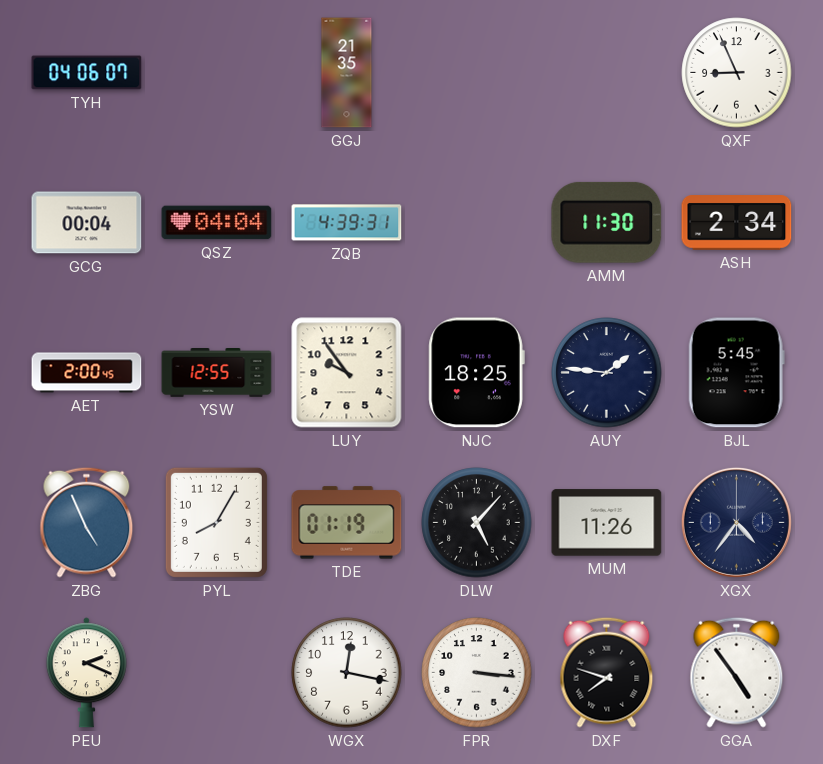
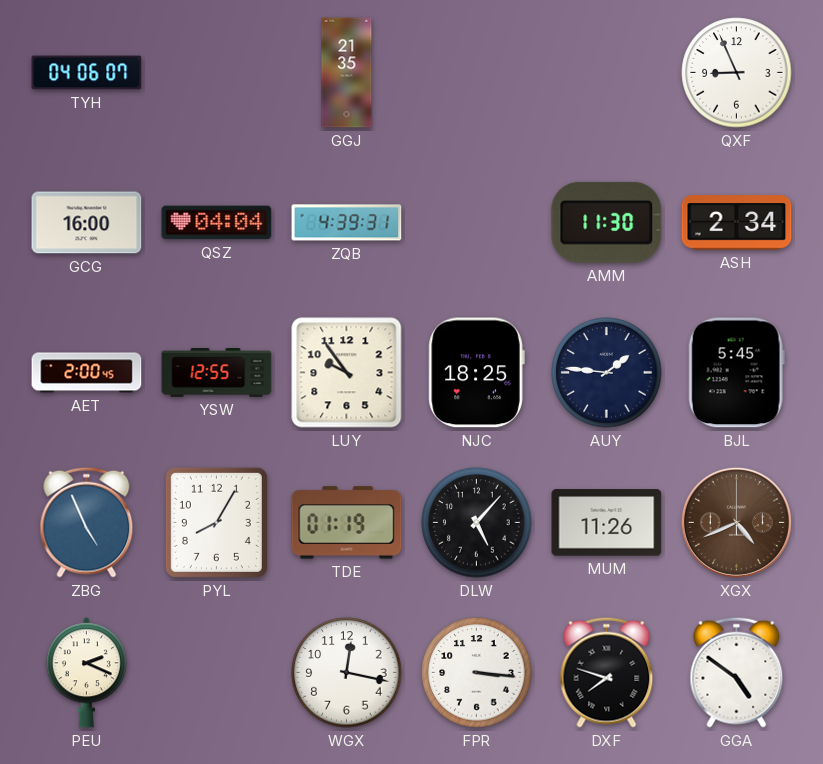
GCG: 00:04 -> 16:00
XGX: 4:36 -> 4:41
XGX dial: navy -> brown
GGA: 4:54 -> 4:51
